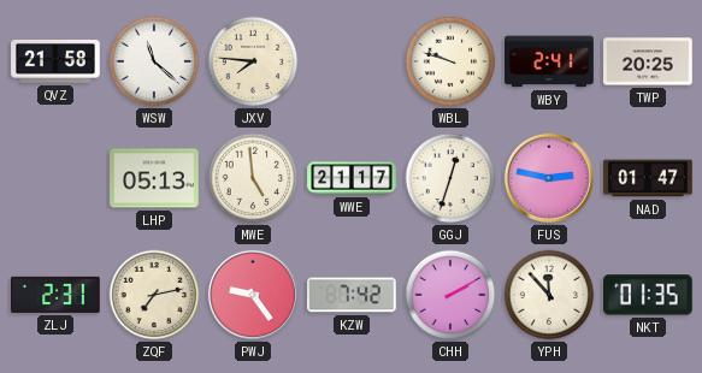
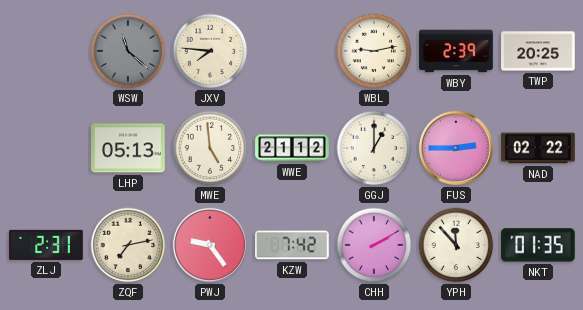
QVZ: 21:58 -> none
WSW dial: white -> grey
WBL: 9:48 -> 9:13
WBY: 2:41 -> 2:39
WWE: 21:17 -> 21:12
GGJ: 12:33 -> 1:00
FUS: 2:47 -> 2:45
NAD: 01:47 -> 02:22
